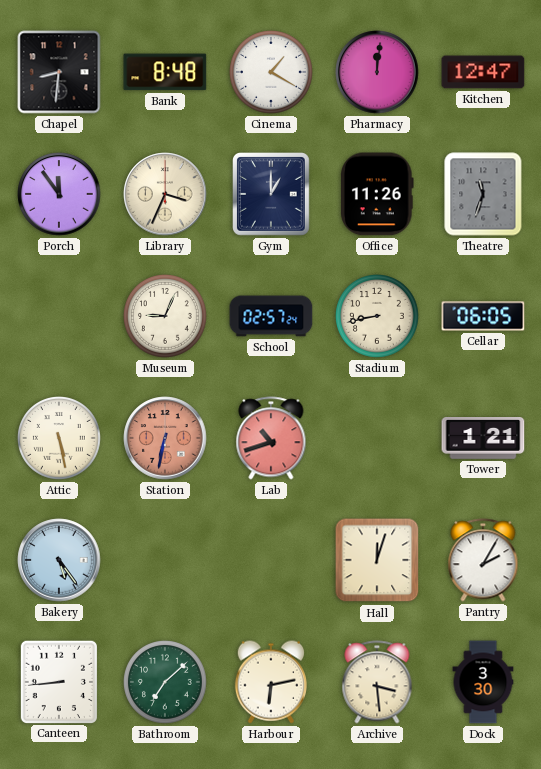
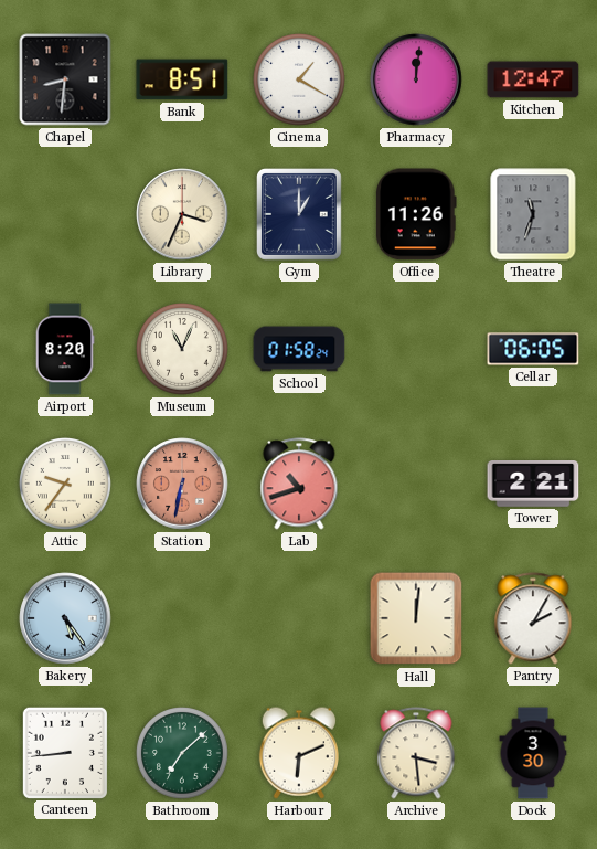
Bank: 8:48 -> 8:51
Porch: 11:54 -> none
Airport: none -> 8:20
Museum: 9:04 -> 11:04
School: 02:57 -> 01:58
Stadium: 8:43 -> none
Attic: 5:28 -> 9:36
Tower: 1:21 -> 2:21
Hall: 12:03 -> 12:01
Harbour: 6:13 -> 6:11
